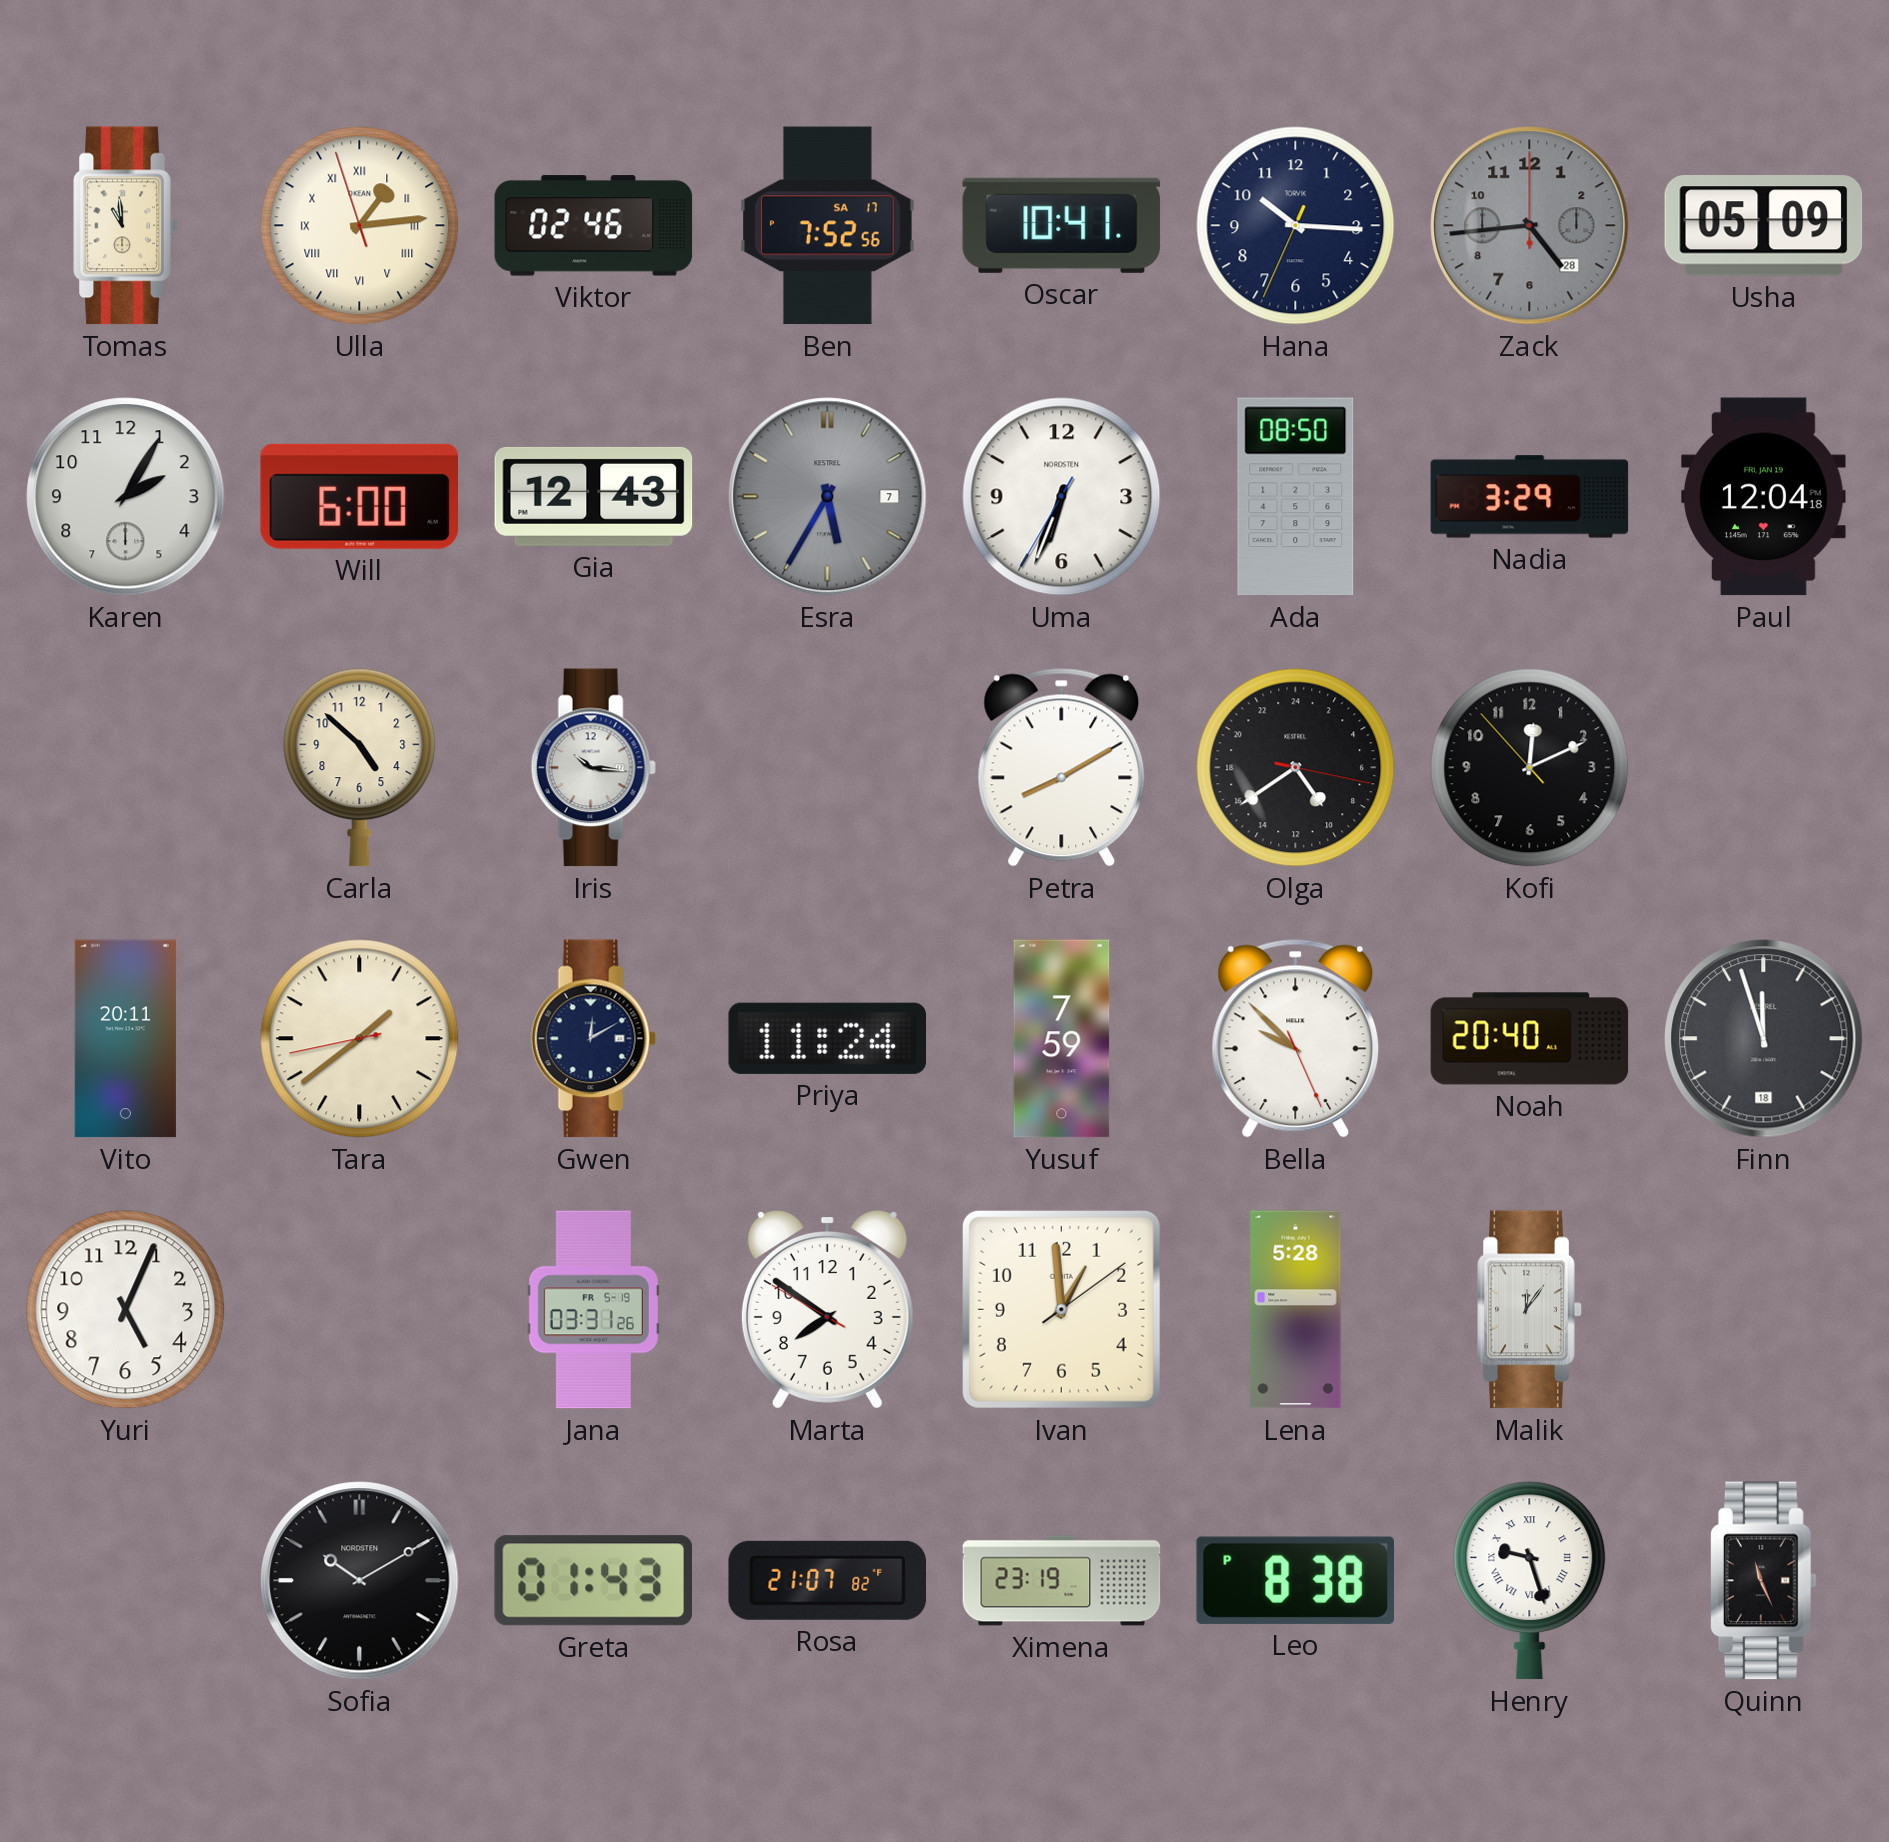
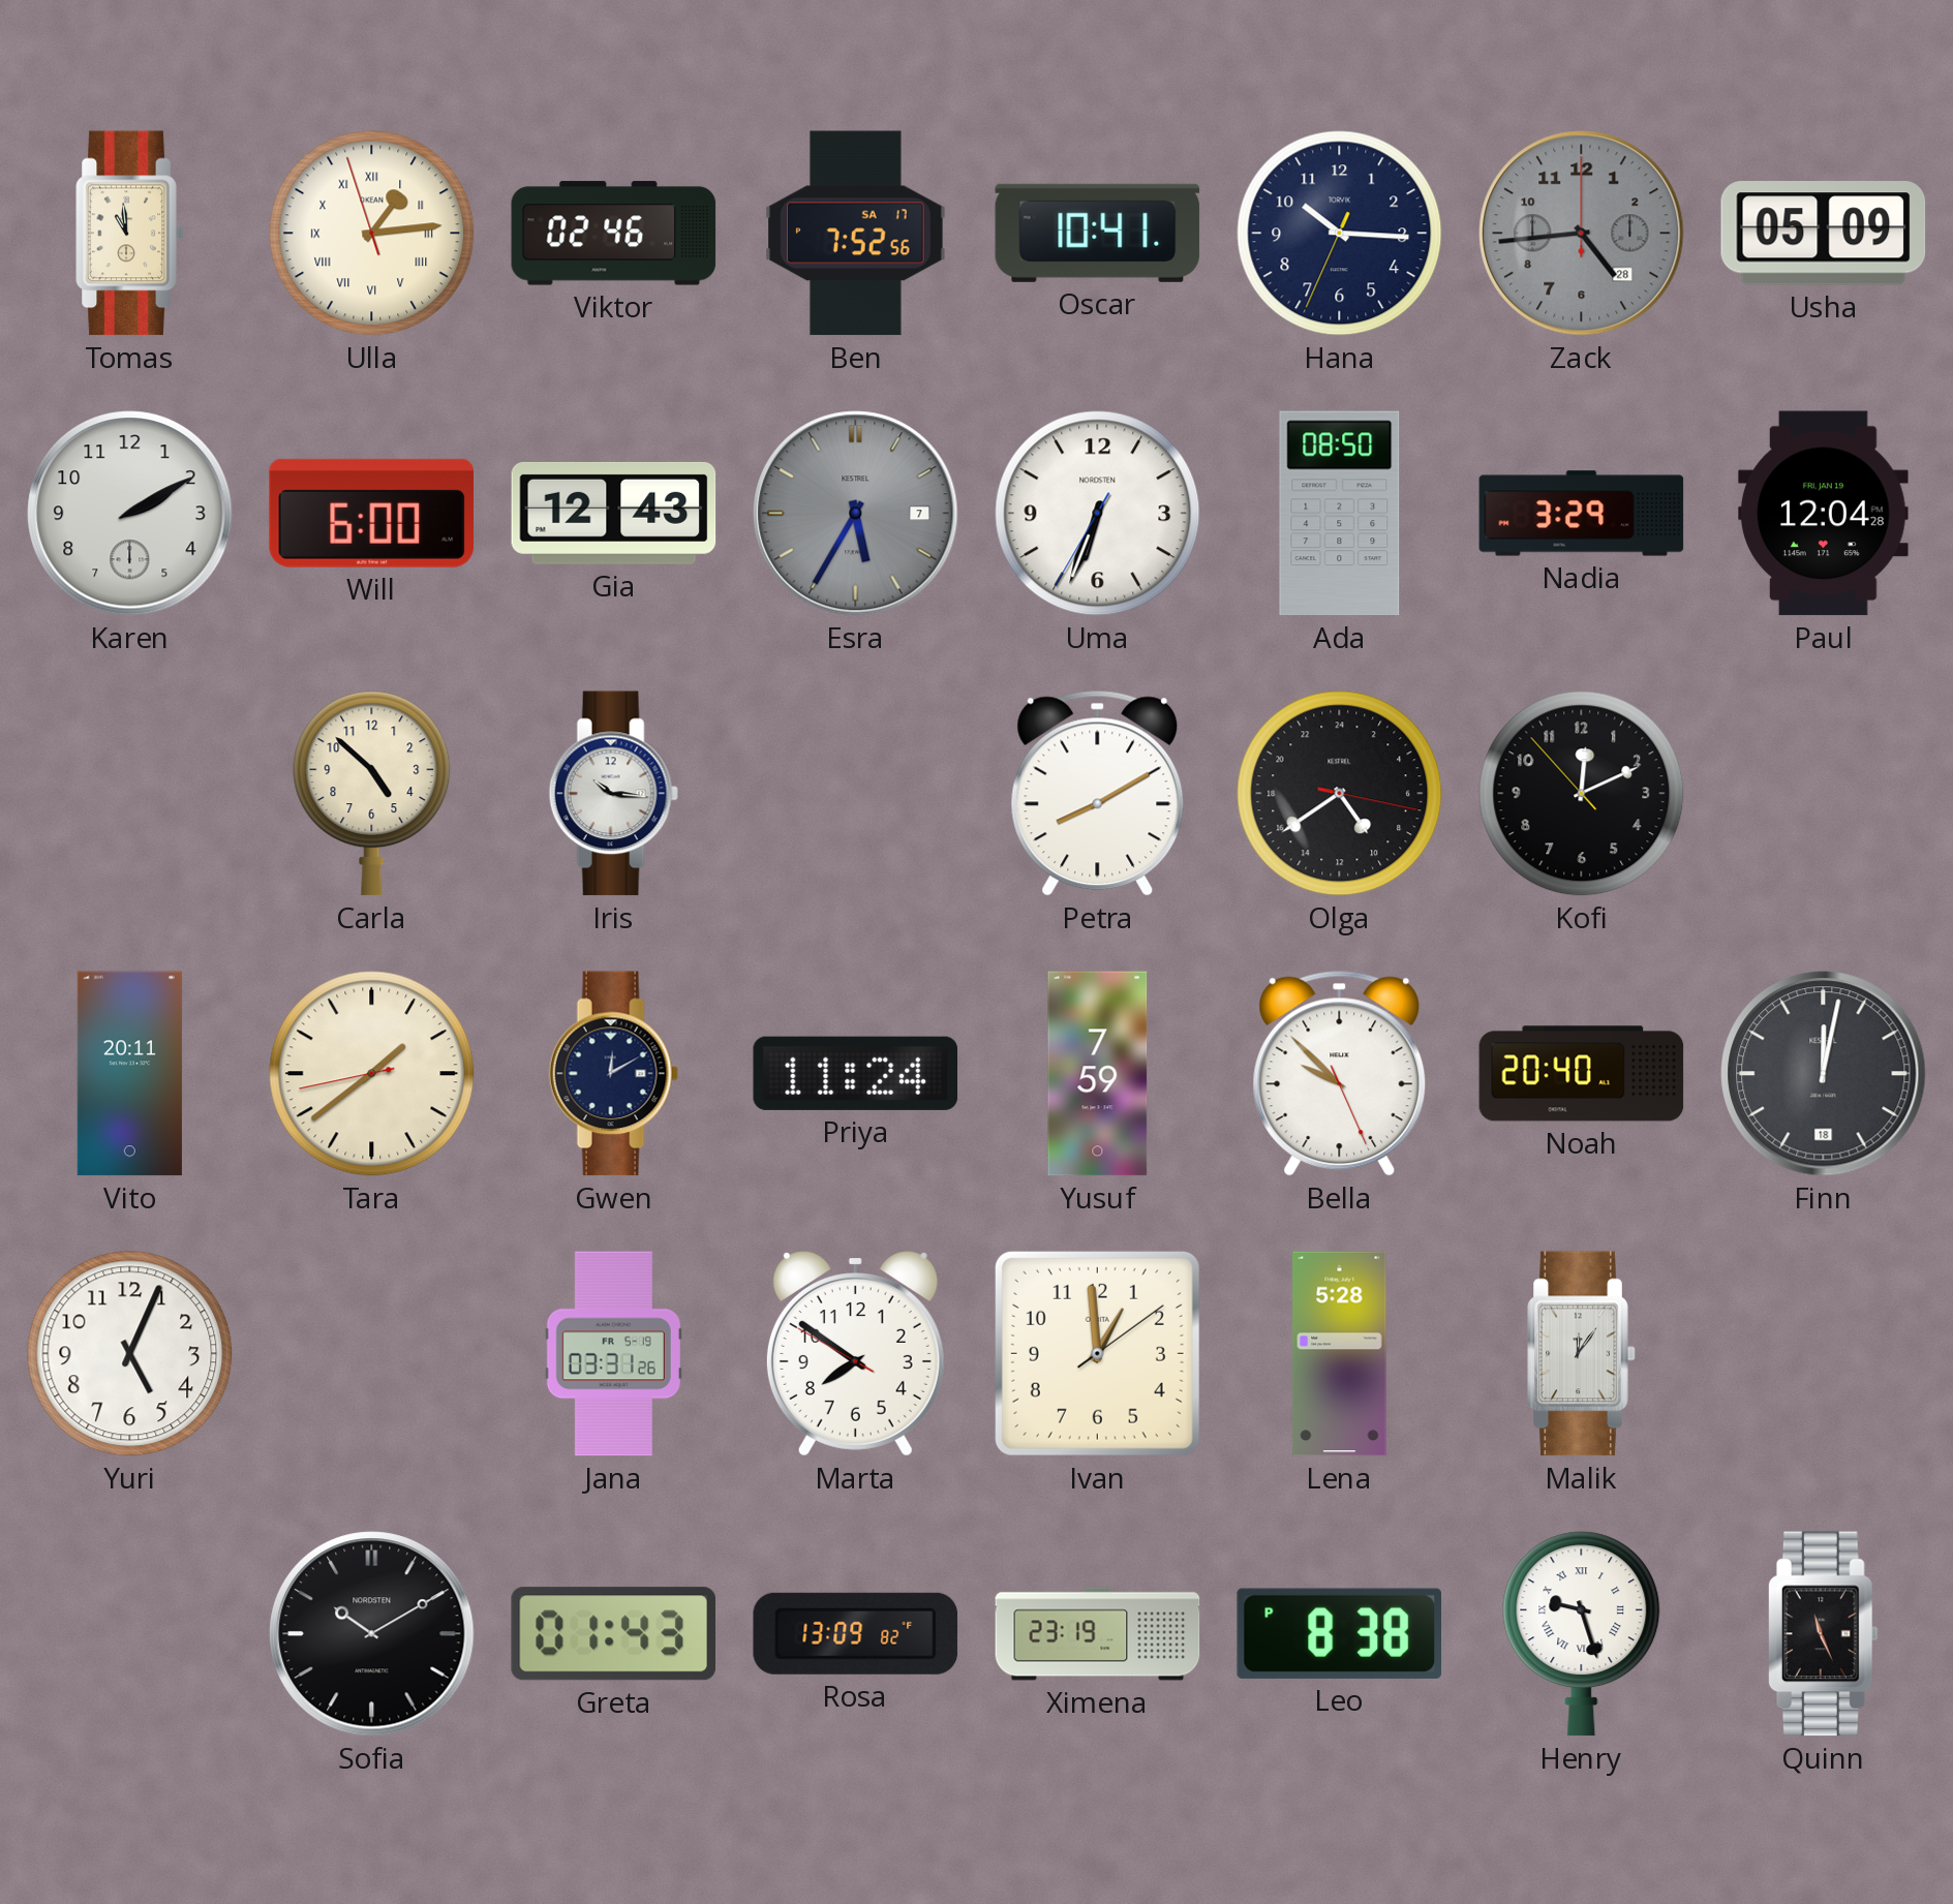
Karen: 2:05 -> 2:10
Paul: 12:04:18 -> 12:04:28
Finn: 11:57 -> 12:02
Rosa: 21:07 -> 13:09
